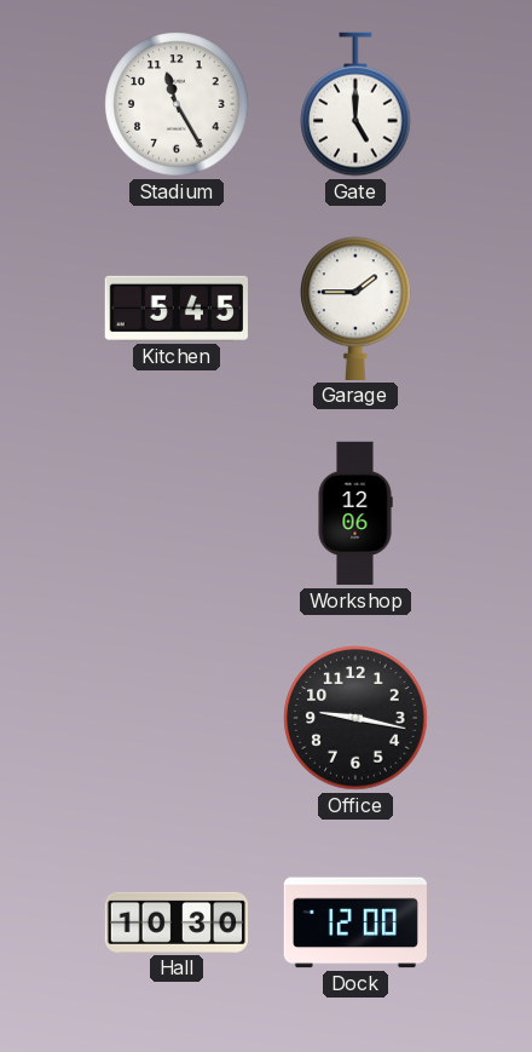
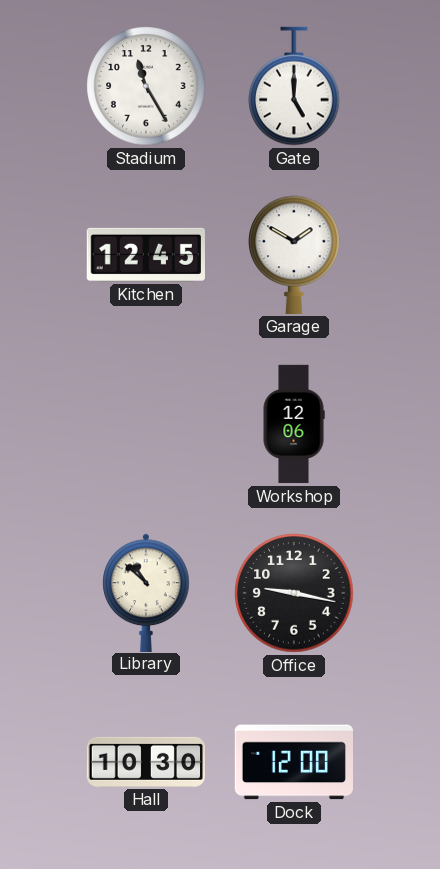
Kitchen: 5:45 -> 12:45
Garage: 1:45 -> 1:50
Library: none -> 10:52
